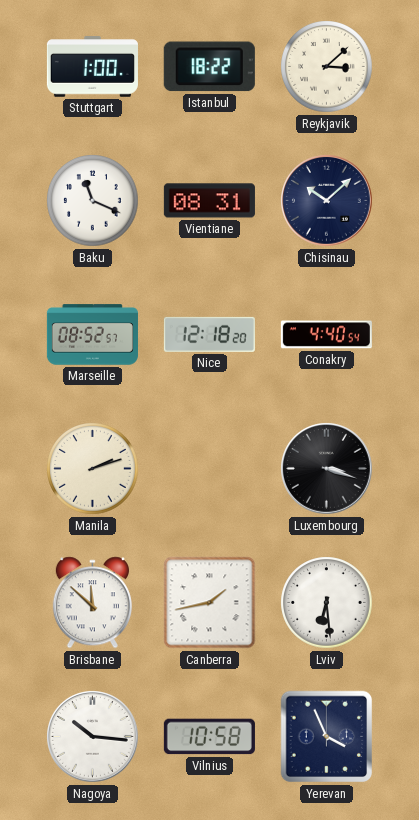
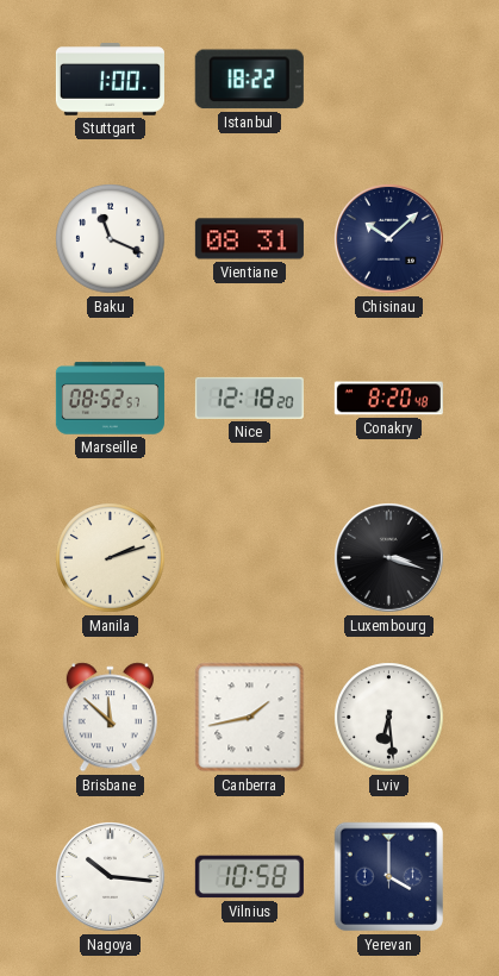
Reykjavik: 3:08 -> none
Conakry: 4:40 -> 8:20
Yerevan: 3:56 -> 4:00
